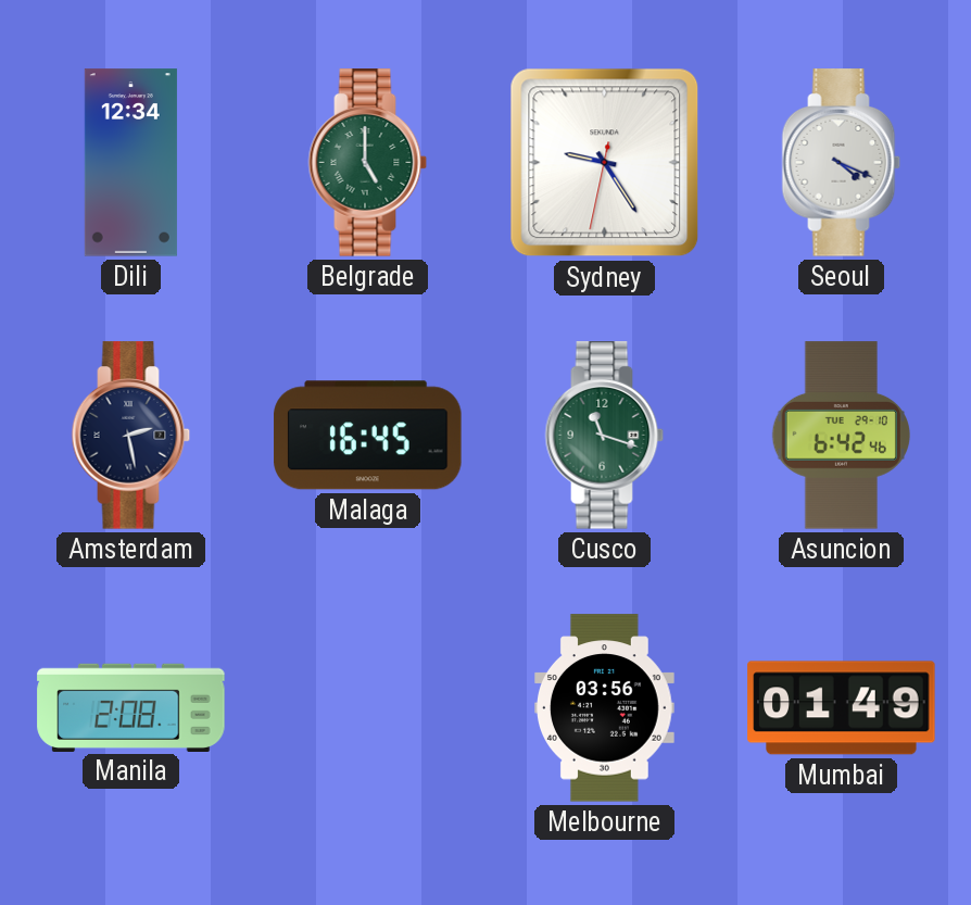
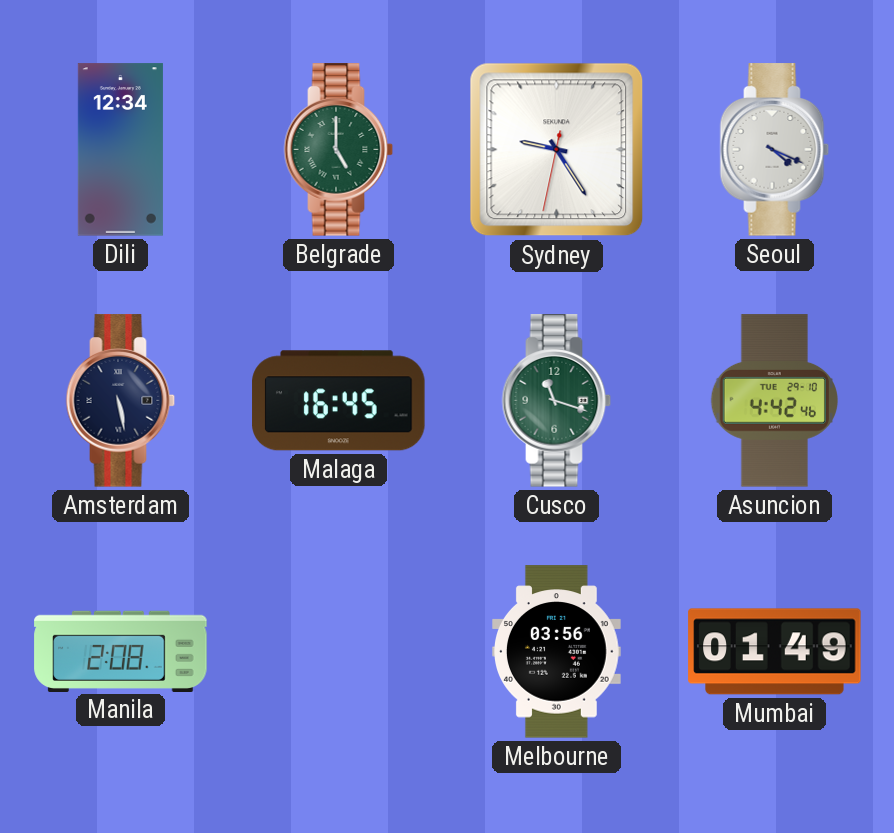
Amsterdam: 2:28 -> 5:28
Asuncion: 6:42 -> 4:42
